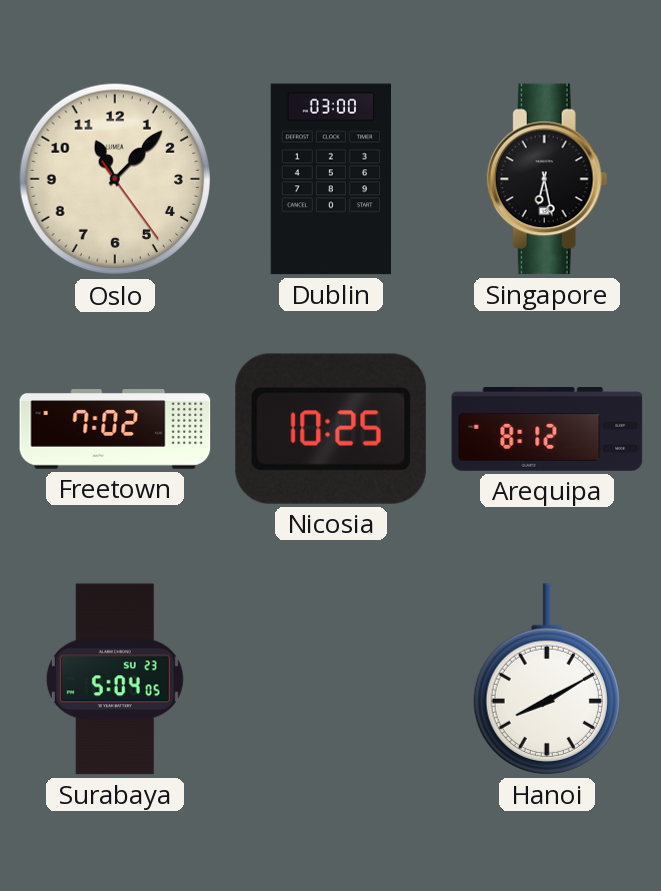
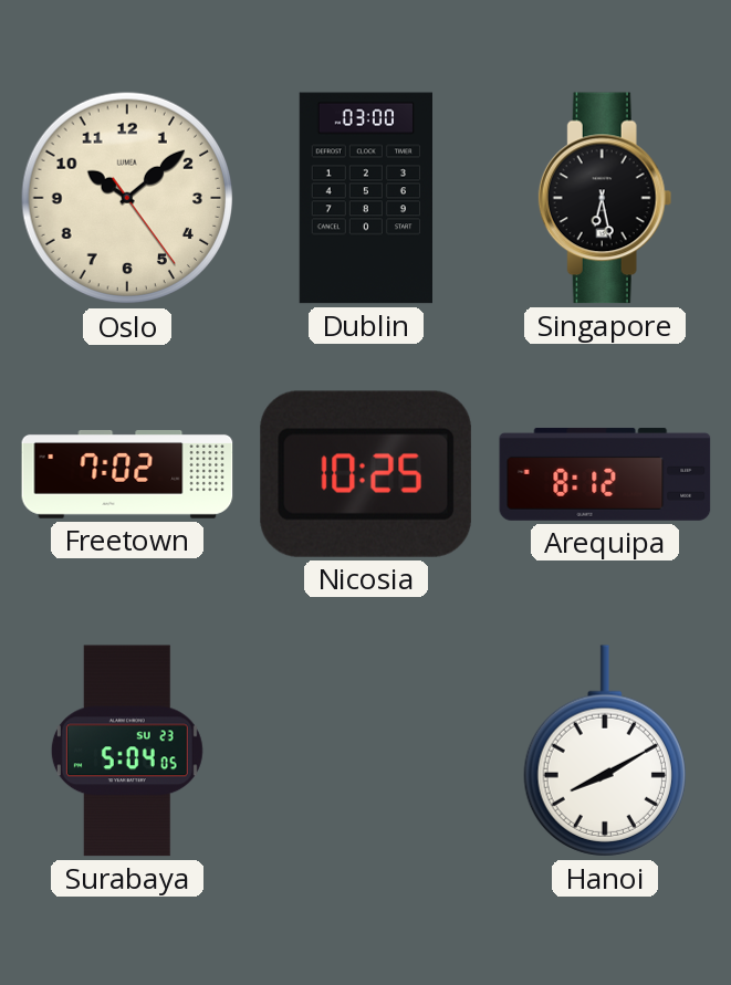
Oslo: 11:07 -> 10:08
